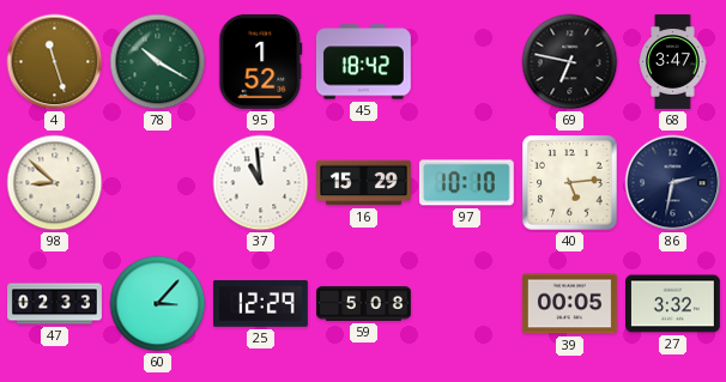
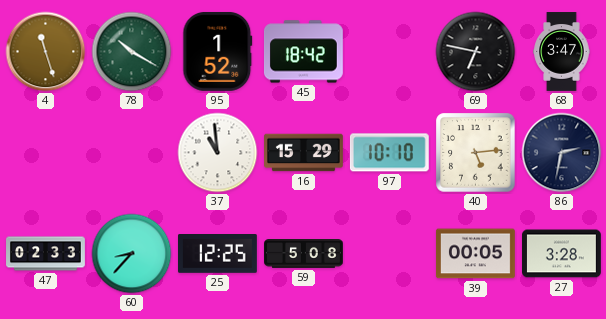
98: 8:52 -> none
60: 3:07 -> 8:37
25: 12:29 -> 12:25
27: 3:32 -> 3:28
